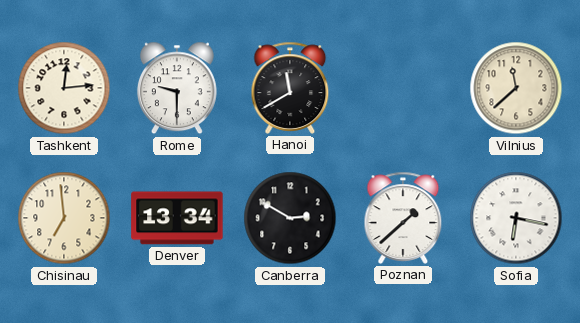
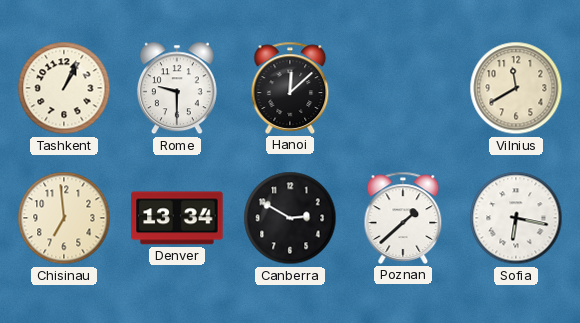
Tashkent: 12:14 -> 1:04
Hanoi: 11:40 -> 12:08
Vilnius: 11:38 -> 11:40
